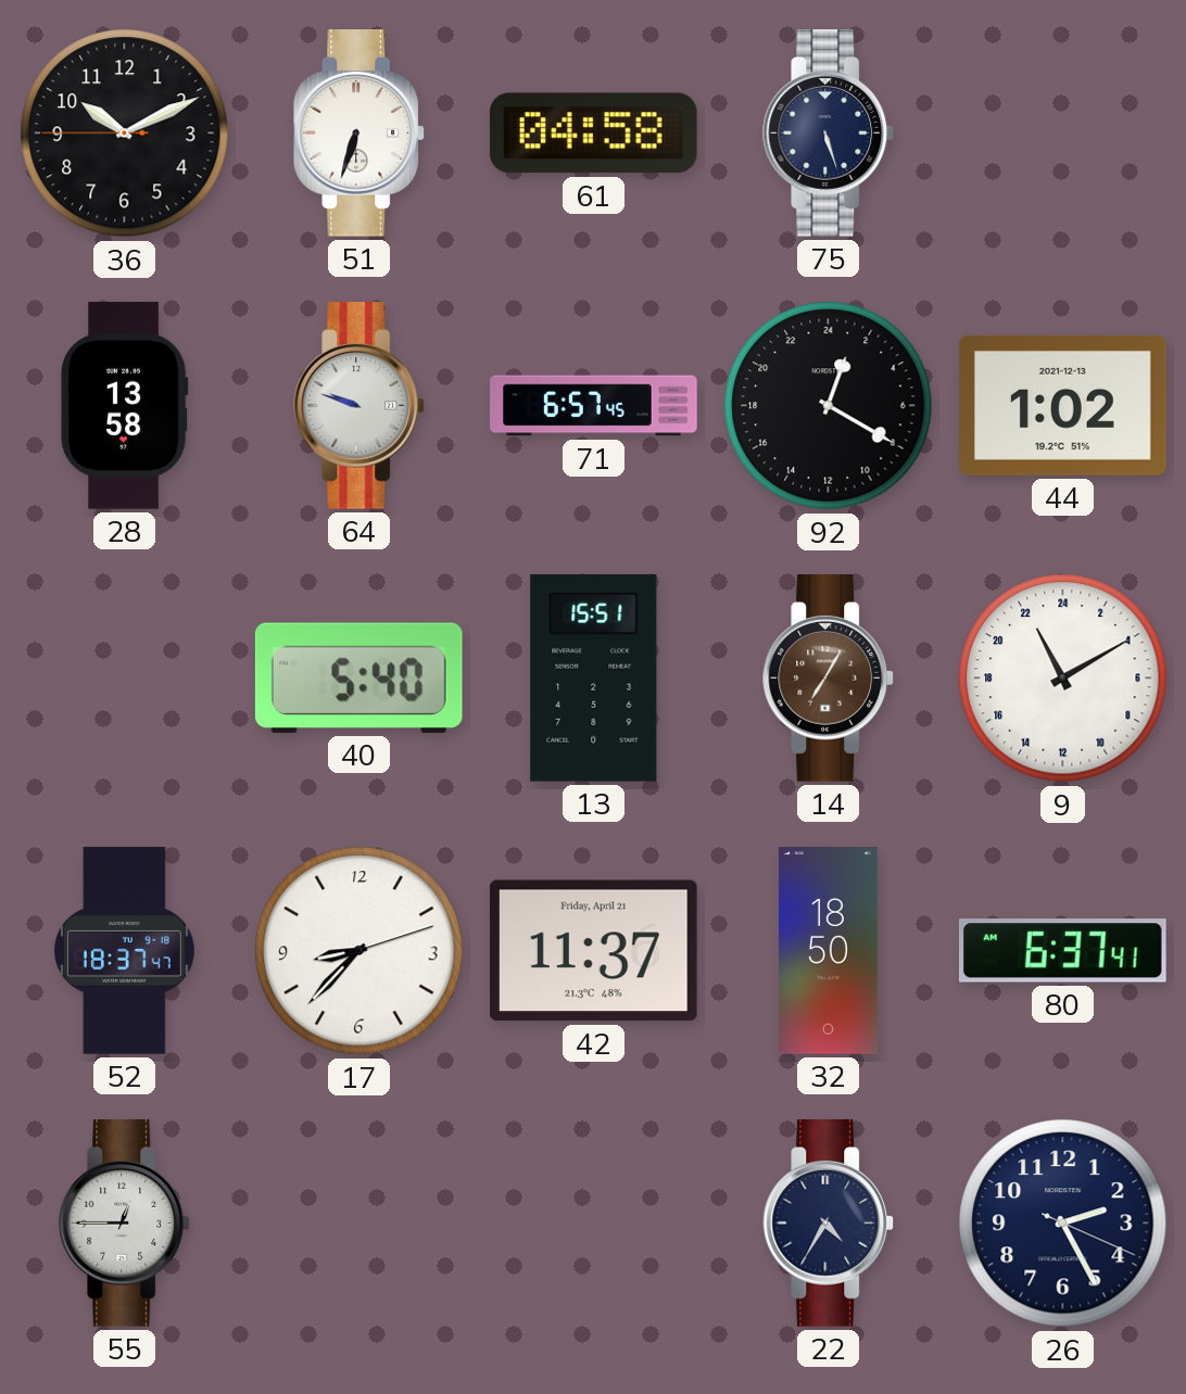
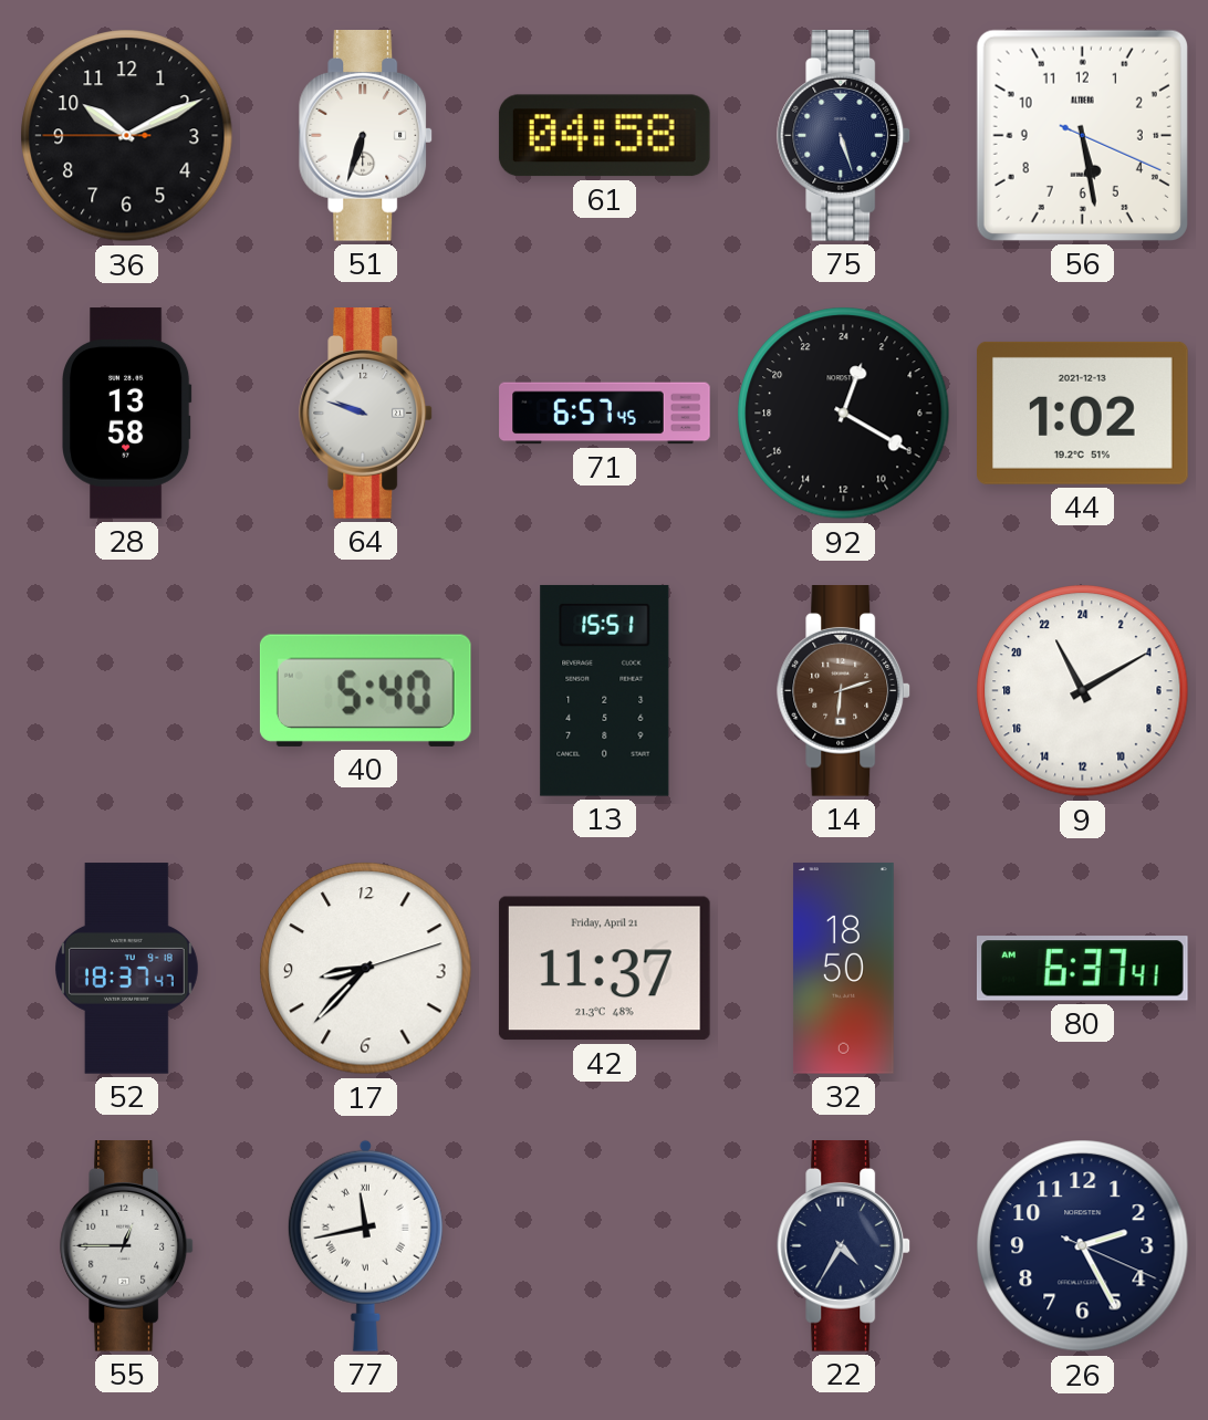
56: none -> 5:28
14: 7:05 -> 6:12
77: none -> 11:43
